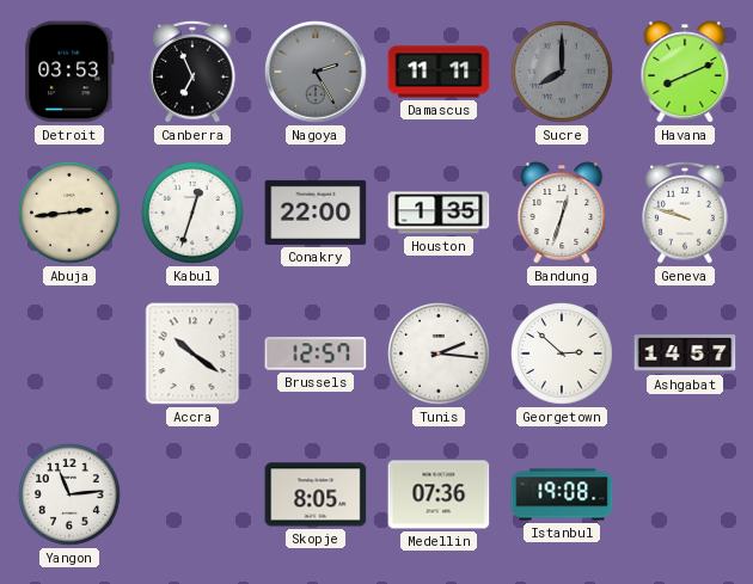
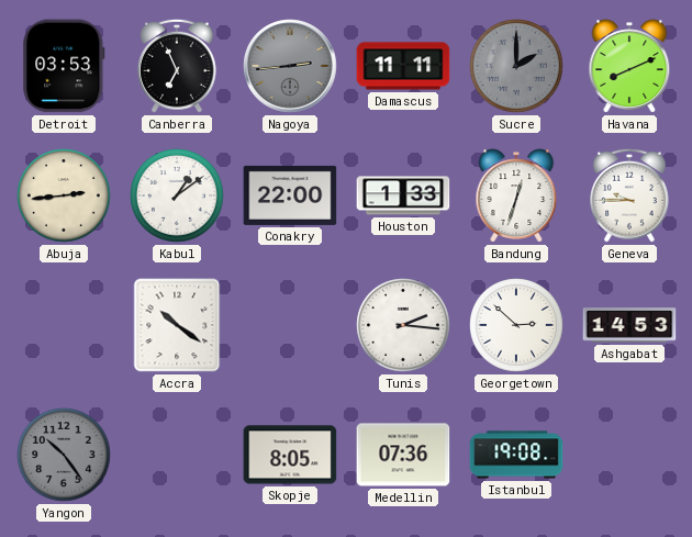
Nagoya: 2:25 -> 2:44
Sucre: 8:00 -> 2:00
Kabul: 12:33 -> 1:09
Houston: 1:35 -> 1:33
Geneva: 9:48 -> 9:45
Brussels: 12:57 -> none
Ashgabat: 14:57 -> 14:53
Yangon: 11:14 -> 10:24
Yangon dial: white -> grey
